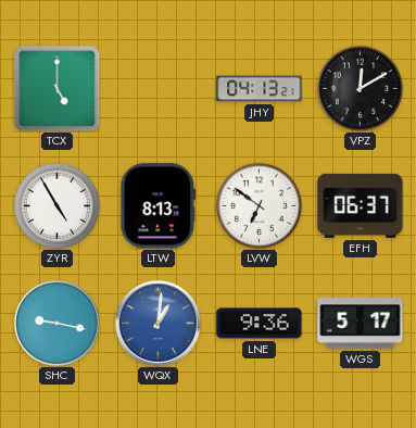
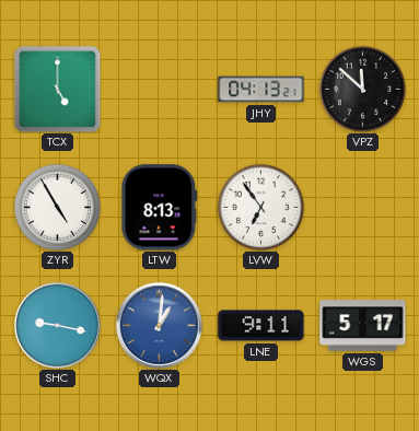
VPZ: 12:10 -> 11:52
LVW: 6:51 -> 6:54
EFH: 06:37 -> none
LNE: 9:36 -> 9:11
